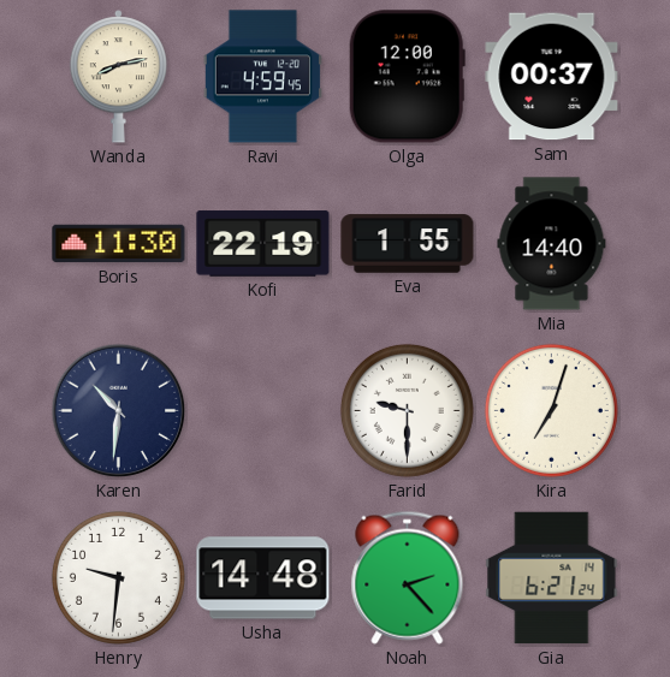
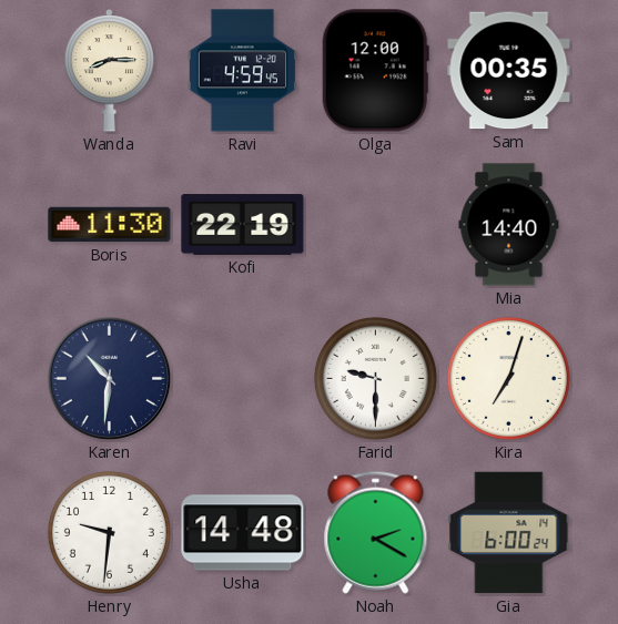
Wanda: 8:13 -> 8:15
Sam: 00:37 -> 00:35
Eva: 1:55 -> none
Noah: 2:23 -> 2:20
Gia: 6:21 -> 6:00
